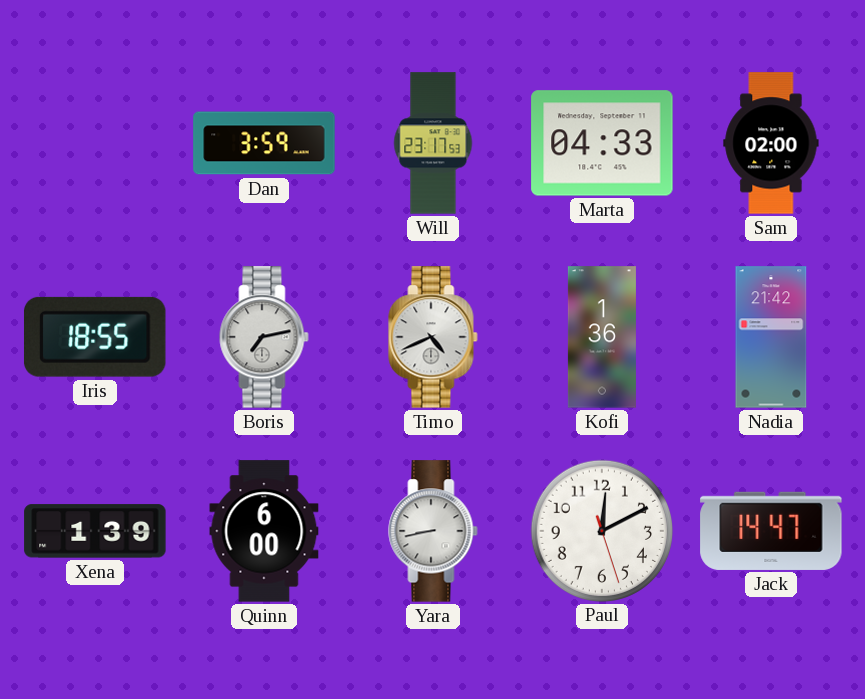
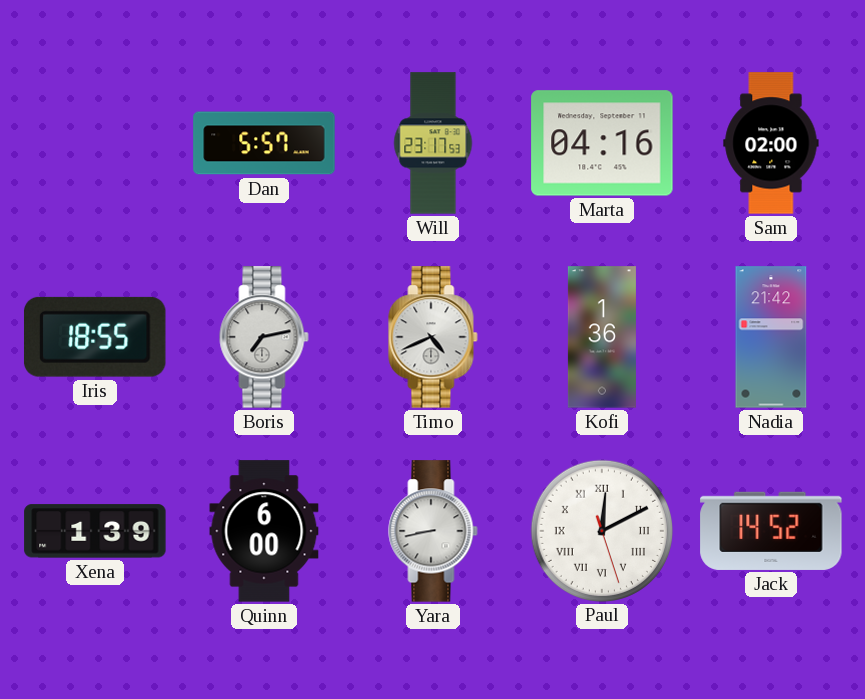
Dan: 3:59 -> 5:57
Marta: 04:33 -> 04:16
Paul numerals: Arabic -> Roman
Jack: 14:47 -> 14:52
